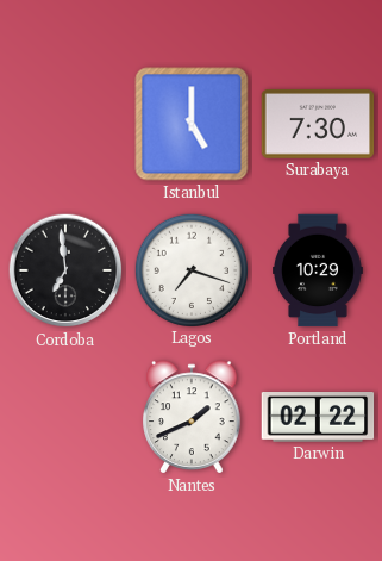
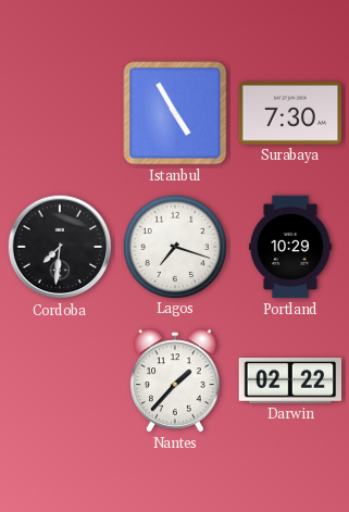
Istanbul: 5:00 -> 4:55
Cordoba: 6:59 -> 7:31
Nantes: 1:41 -> 1:37
